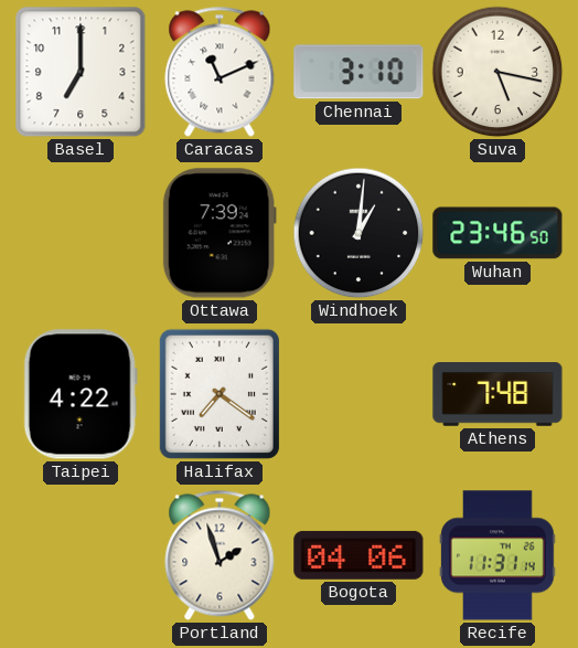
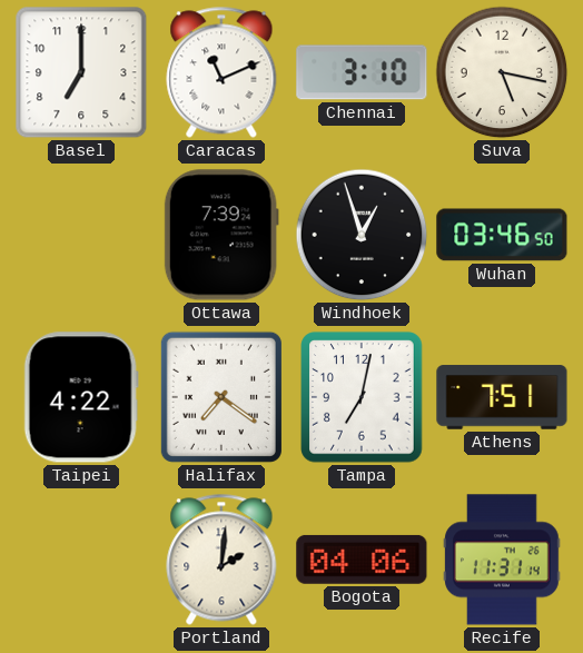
Windhoek: 1:01 -> 12:57
Wuhan: 23:46 -> 03:46
Tampa: none -> 7:02
Athens: 7:48 -> 7:51
Portland: 1:57 -> 2:01
